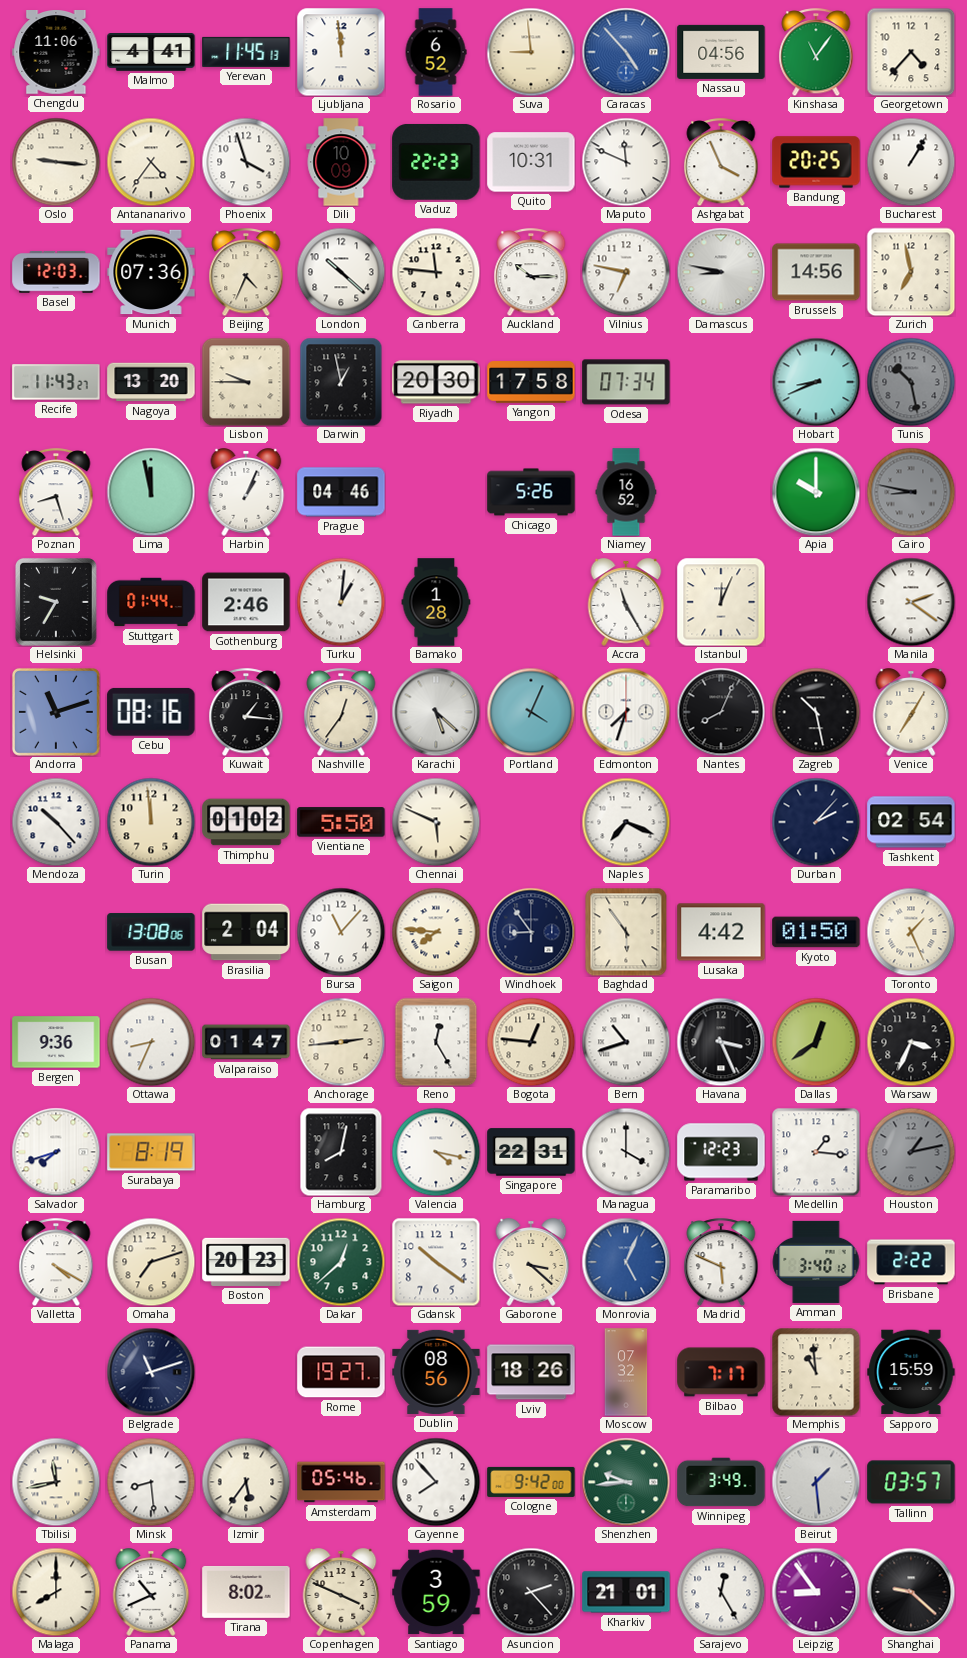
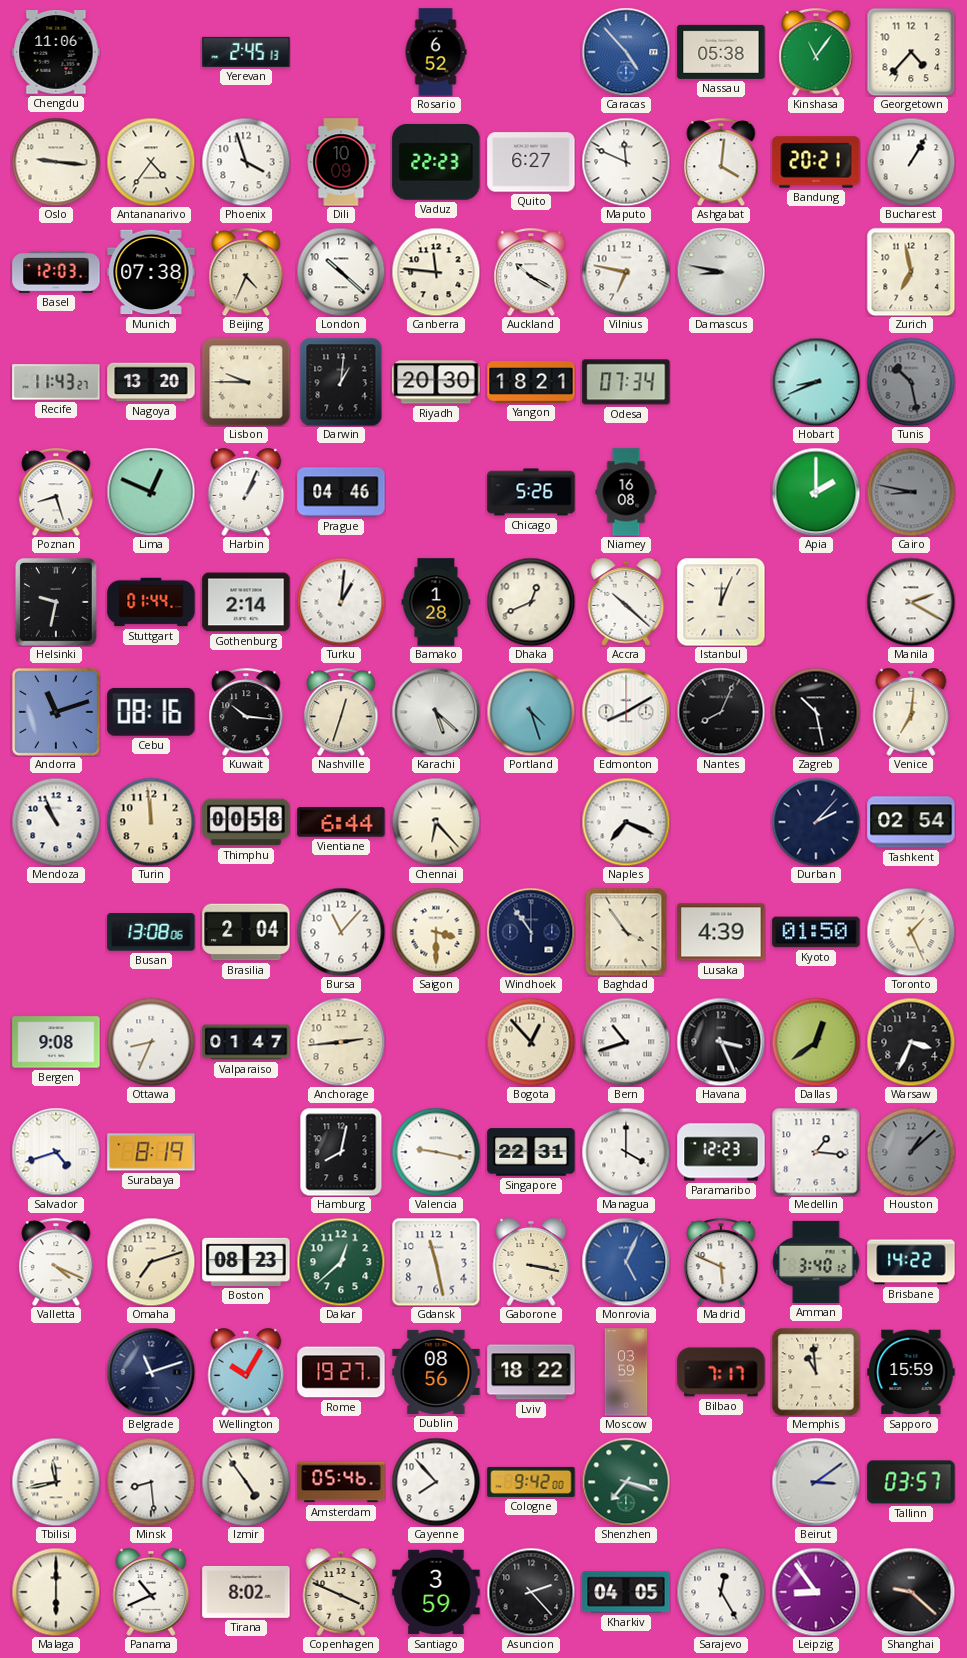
Malmo: 4:41 -> none
Yerevan: 11:45 -> 2:45
Ljubljana: 11:59 -> none
Suva: 8:59 -> none
Nassau: 04:56 -> 05:38
Quito: 10:31 -> 6:27
Ashgabat: 3:56 -> 4:01
Bandung: 20:25 -> 20:21
Munich: 07:36 -> 07:38
Auckland: 10:15 -> 10:20
Brussels: 14:56 -> none
Darwin: 12:58 -> 1:01
Yangon: 17:58 -> 18:21
Lima: 11:58 -> 12:49
Niamey: 16:52 -> 16:08
Apia: 10:00 -> 2:00
Helsinki: 9:35 -> 9:32
Gothenburg: 2:46 -> 2:14
Dhaka: none -> 12:41
Accra: 11:25 -> 10:22
Manila: 2:21 -> 2:20
Kuwait: 1:16 -> 10:16
Nashville: 12:36 -> 12:33
Portland: 4:04 -> 4:27
Edmonton: 7:33 -> 8:10
Venice: 7:05 -> 7:01
Mendoza: 10:23 -> 10:56
Thimphu: 01:02 -> 00:58
Vientiane: 5:50 -> 6:44
Chennai: 5:49 -> 6:23
Saigon: 7:46 -> 3:30
Windhoek: 8:54 -> 10:54
Baghdad: 5:54 -> 3:54
Lusaka: 4:42 -> 4:39
Bergen: 9:36 -> 9:08
Reno: 12:25 -> none
Bogota: 12:46 -> 12:53
Salvador: 7:42 -> 4:42
Valencia: 4:17 -> 9:17
Houston: 1:13 -> 1:08
Valletta: 4:20 -> 4:19
Boston: 20:23 -> 08:23
Gdansk: 10:21 -> 11:28
Gaborone: 3:22 -> 3:17
Brisbane: 2:22 -> 14:22
Wellington: none -> 10:05
Lviv: 18:26 -> 18:22
Moscow: 07:32 -> 03:59
Izmir: 5:36 -> 4:54
Shenzhen: 9:44 -> 7:18
Winnipeg: 3:49 -> none
Beirut: 1:29 -> 3:09
Malaga: 8:00 -> 6:00
Kharkiv: 21:01 -> 04:05
